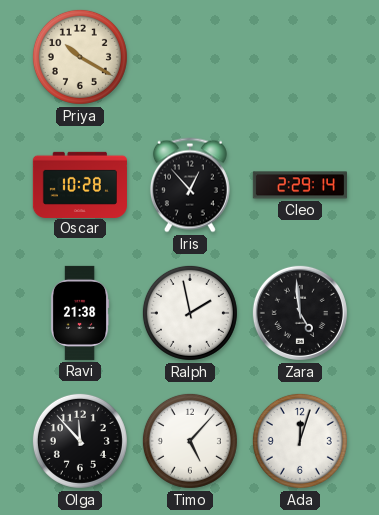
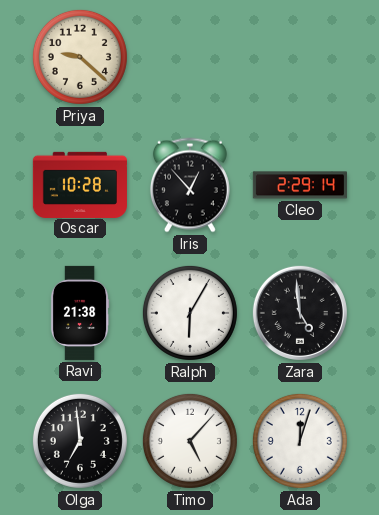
Priya: 10:20 -> 9:22
Ralph: 1:58 -> 6:05
Olga: 11:53 -> 6:59
